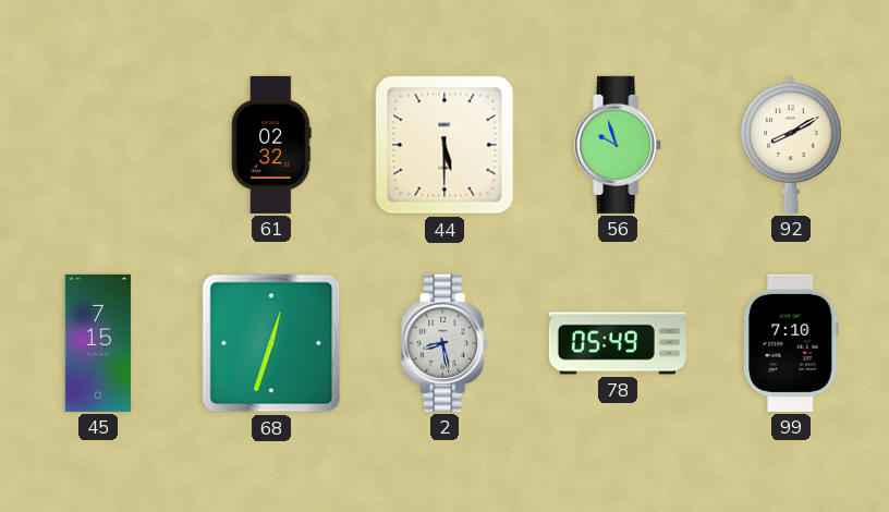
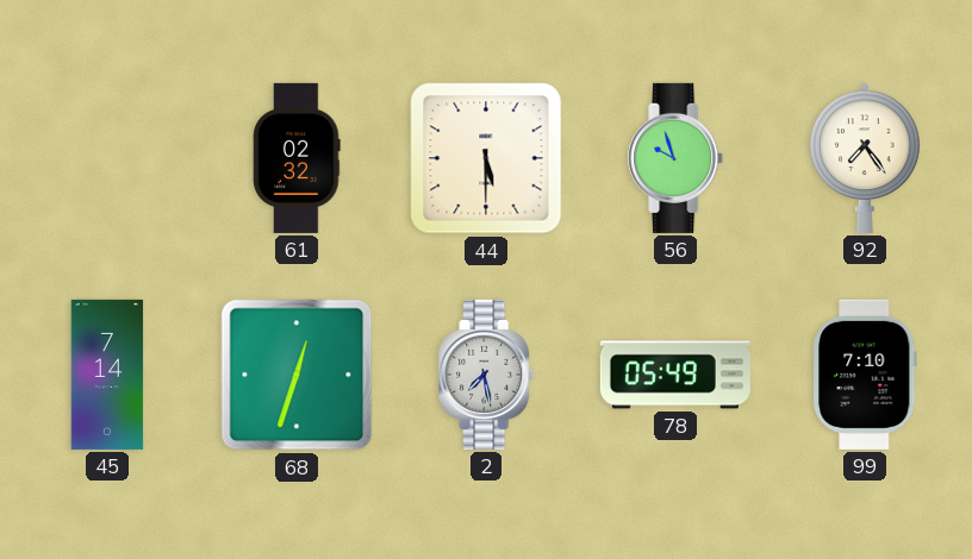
92: 8:10 -> 7:24
45: 7:15 -> 7:14
2: 8:28 -> 7:28
